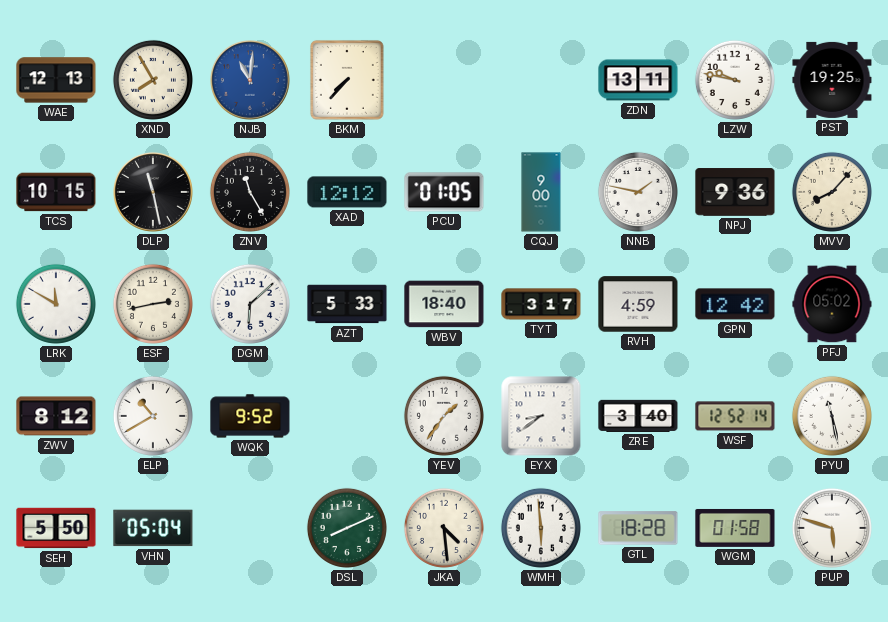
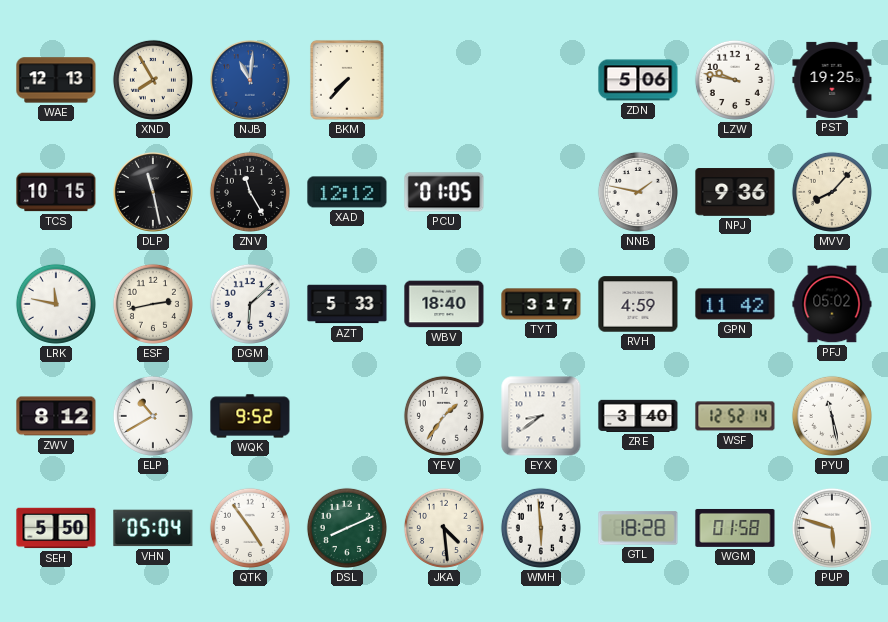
ZDN: 13:11 -> 5:06
CQJ: 9:00 -> none
LRK: 11:50 -> 11:47
GPN: 12:42 -> 11:42
QTK: none -> 4:54
